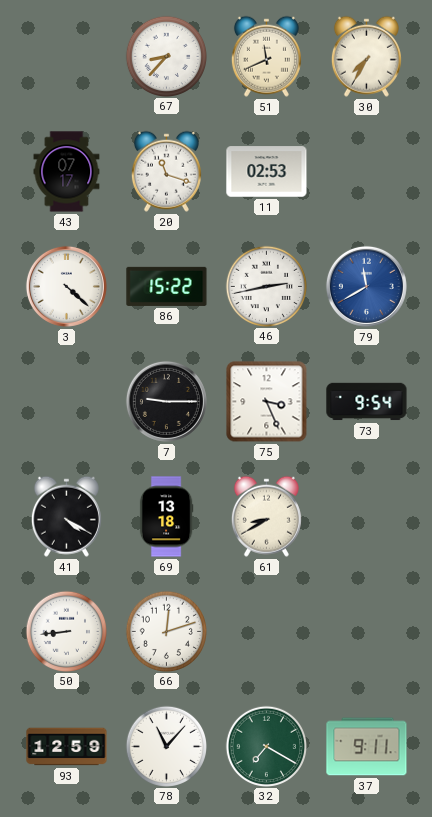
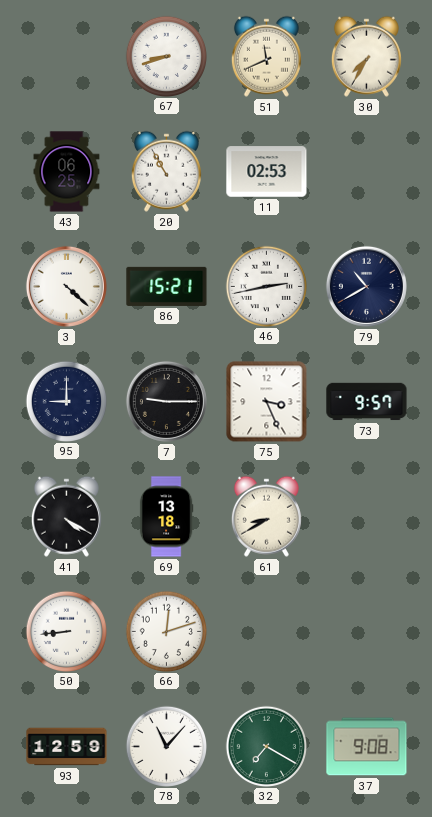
67: 8:37 -> 8:42
43: 07:17 -> 06:25
20: 11:18 -> 10:55
86: 15:22 -> 15:21
79: 11:40 -> 10:40
79 dial: blue -> navy
95: none -> 9:00
73: 9:54 -> 9:57
37: 9:11 -> 9:08
